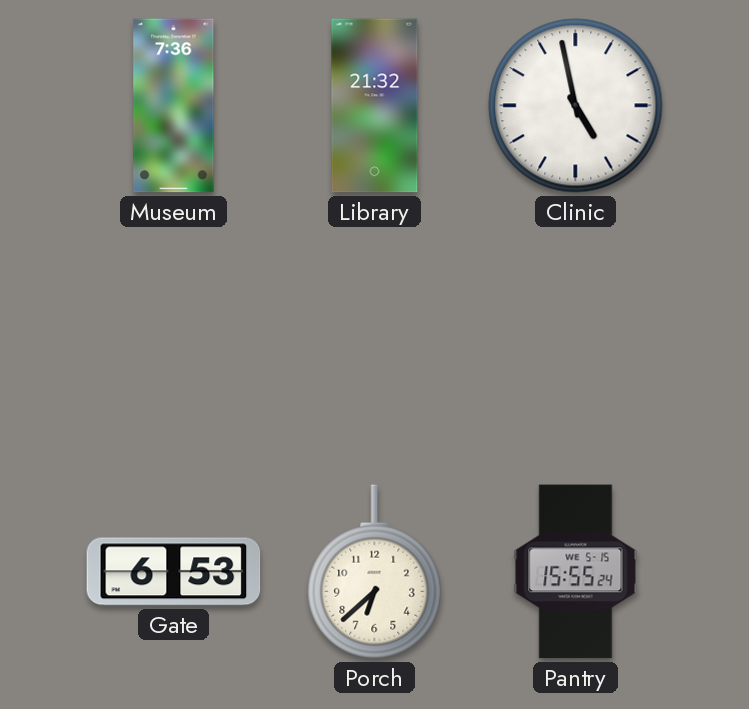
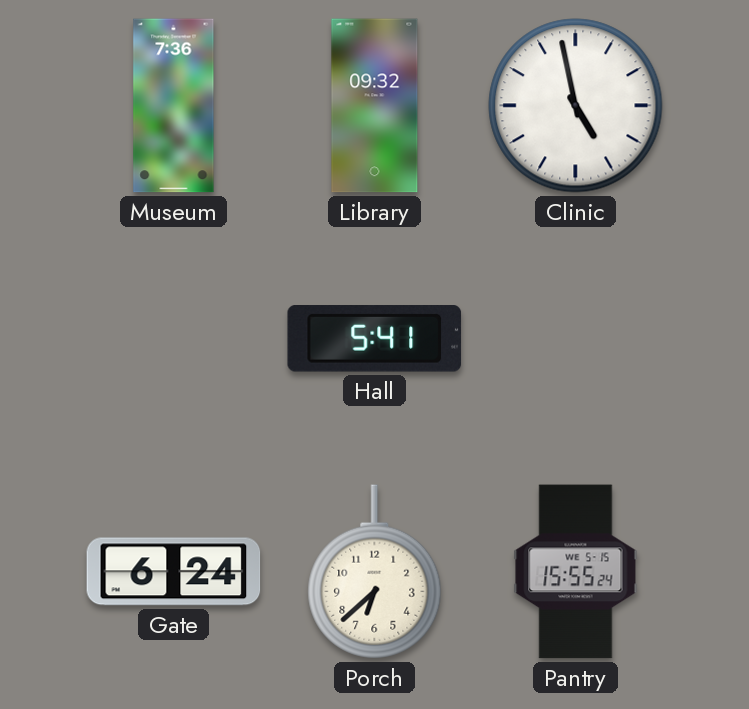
Library: 21:32 -> 09:32
Hall: none -> 5:41
Gate: 6:53 -> 6:24
